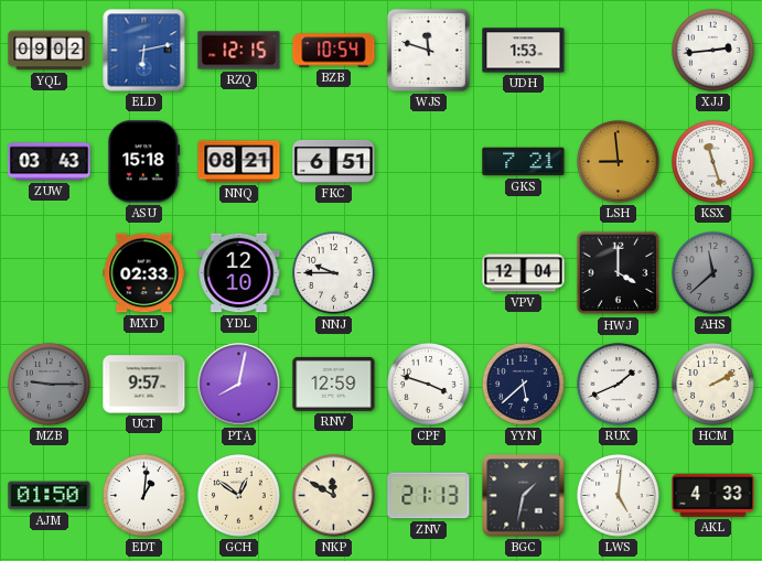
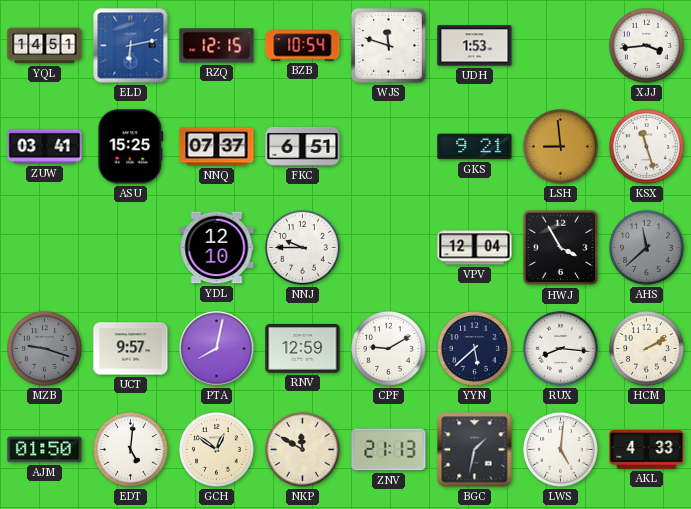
YQL: 09:02 -> 14:51
XJJ: 2:44 -> 3:44
ZUW: 03:43 -> 03:41
ASU: 15:18 -> 15:25
NNQ: 08:21 -> 07:37
GKS: 7:21 -> 9:21
MXD: 02:33 -> none
HWJ: 4:00 -> 3:55
MZB: 9:15 -> 9:18
CPF: 3:48 -> 9:10
RUX: 1:41 -> 8:16
EDT: 1:01 -> 5:01
